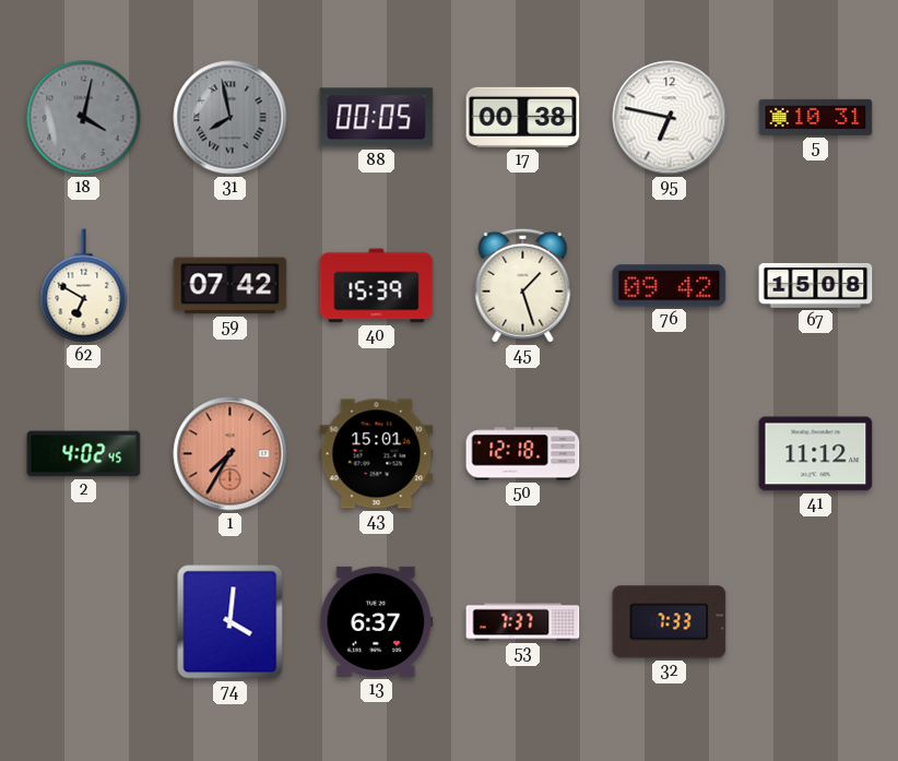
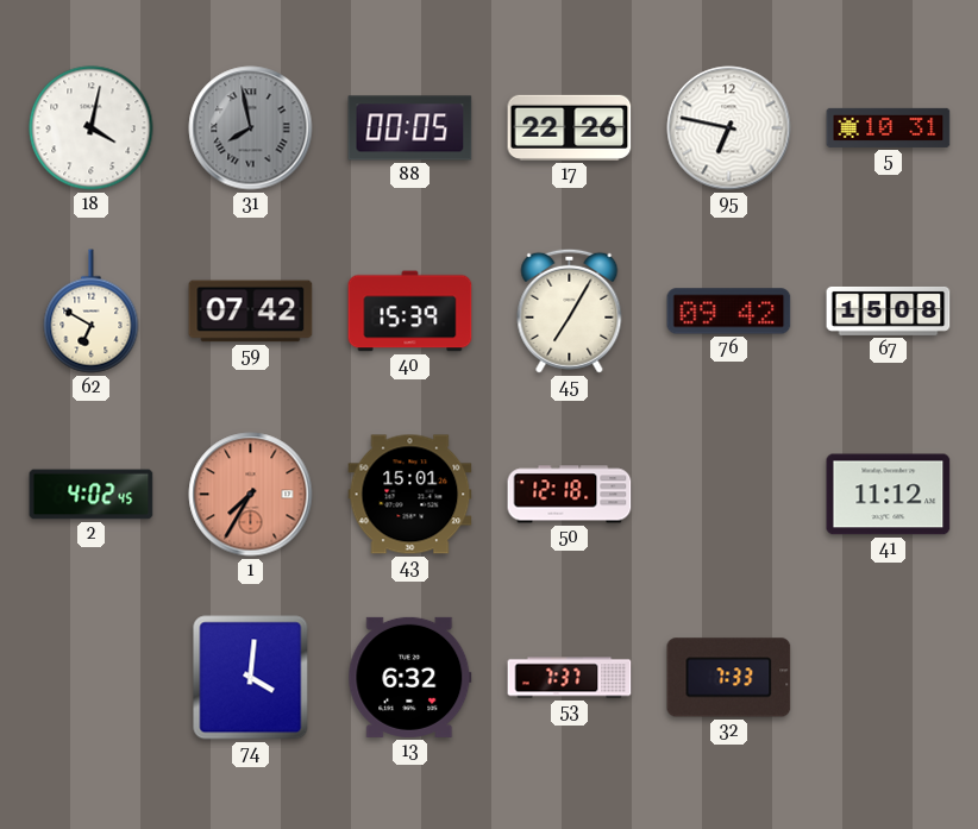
18 dial: grey -> white
17: 00:38 -> 22:26
45: 1:27 -> 7:05
13: 6:37 -> 6:32
